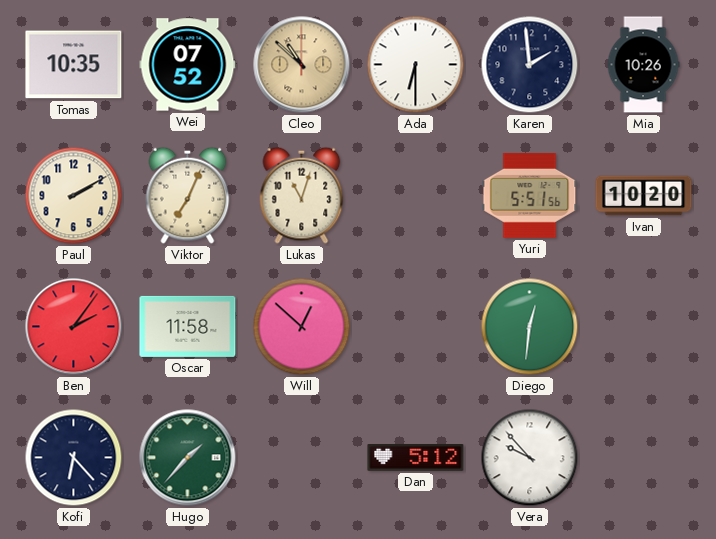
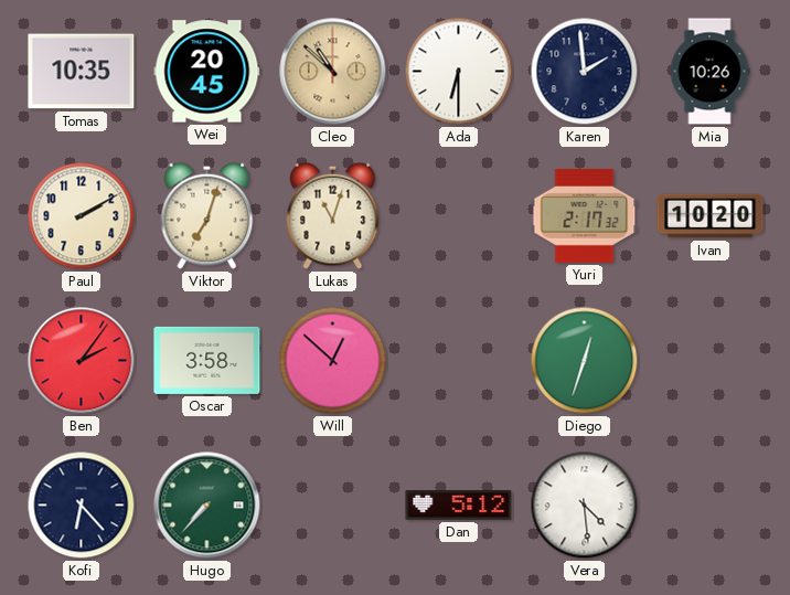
Wei: 07:52 -> 20:45
Viktor: 7:04 -> 7:03
Yuri: 5:51 -> 2:17
Oscar: 11:58 -> 3:58
Diego: 12:31 -> 12:33
Hugo: 1:37 -> 7:37
Vera: 9:53 -> 4:29
